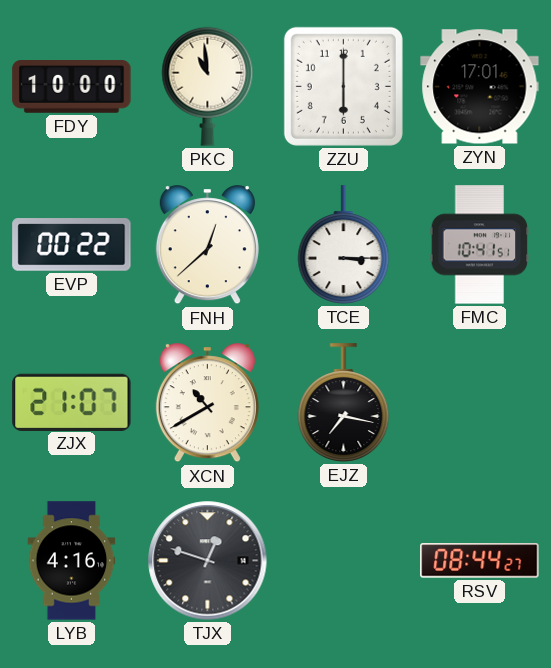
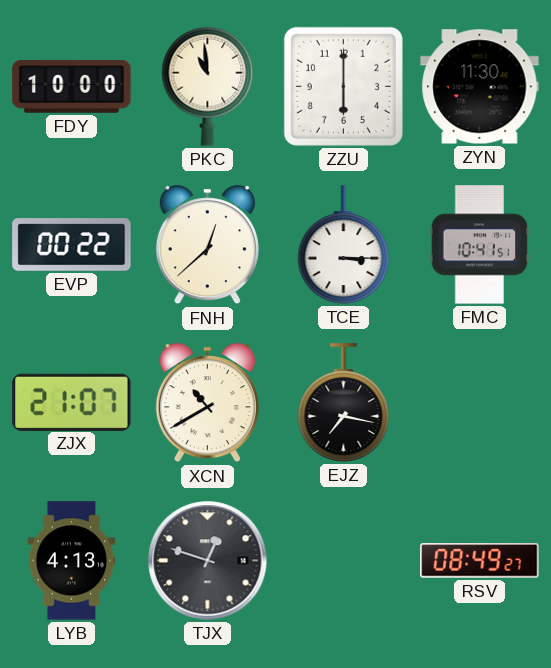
ZYN: 17:01 -> 11:30
LYB: 4:16 -> 4:13
RSV: 08:44 -> 08:49
